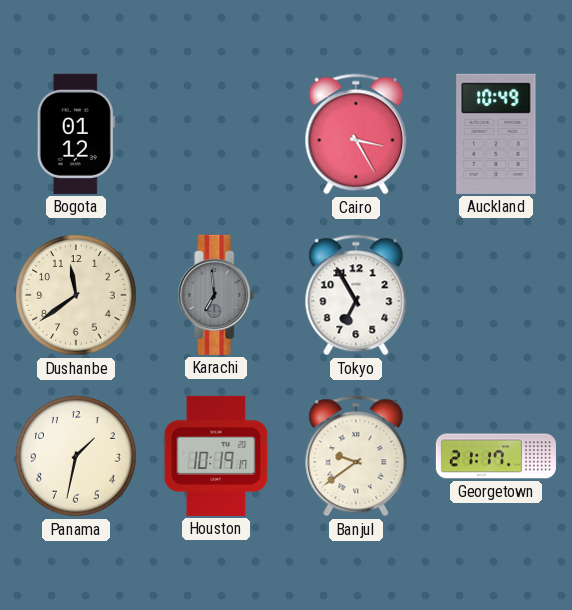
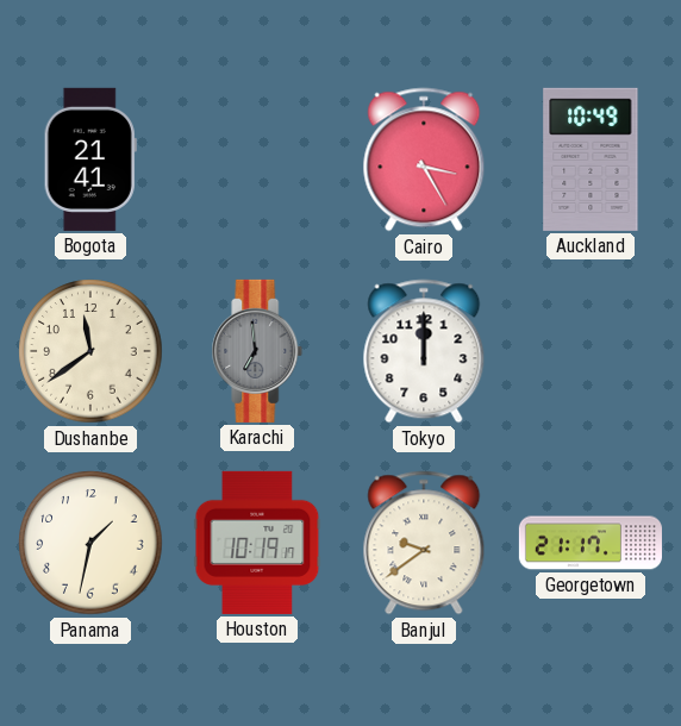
Bogota: 01:12 -> 21:41
Tokyo: 6:55 -> 12:00
